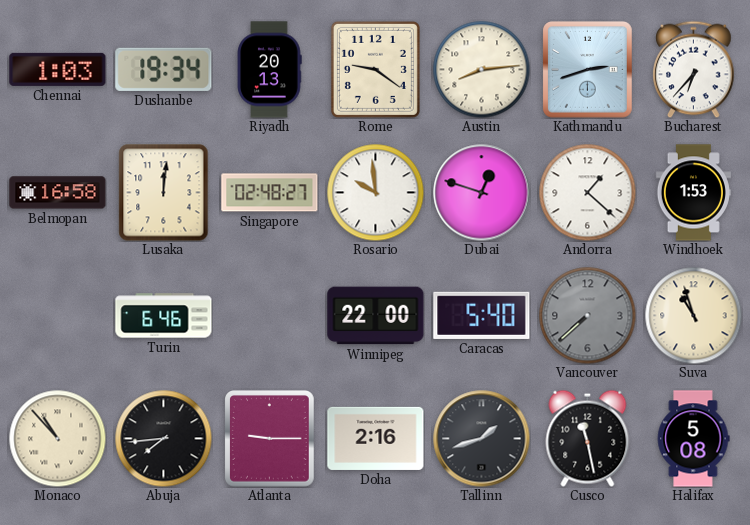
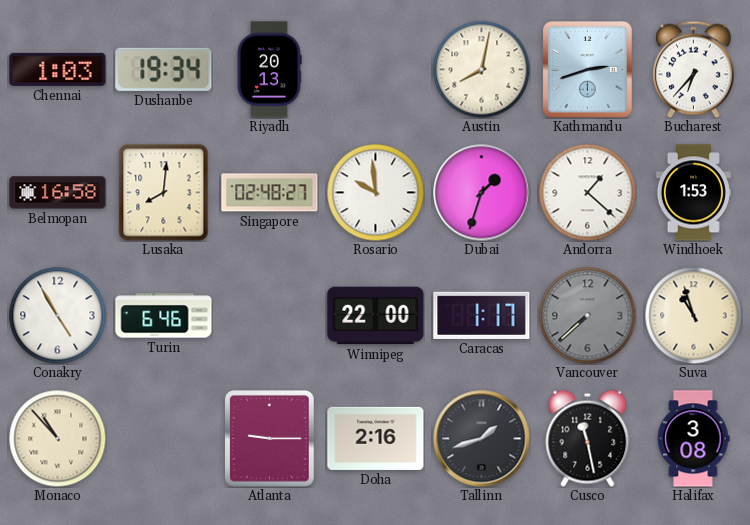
Rome: 9:21 -> none
Austin: 8:14 -> 8:02
Lusaka: 12:01 -> 8:01
Dubai: 12:48 -> 1:33
Conakry: none -> 4:55
Caracas: 5:40 -> 1:17
Abuja: 7:44 -> none
Halifax: 5:08 -> 3:08
